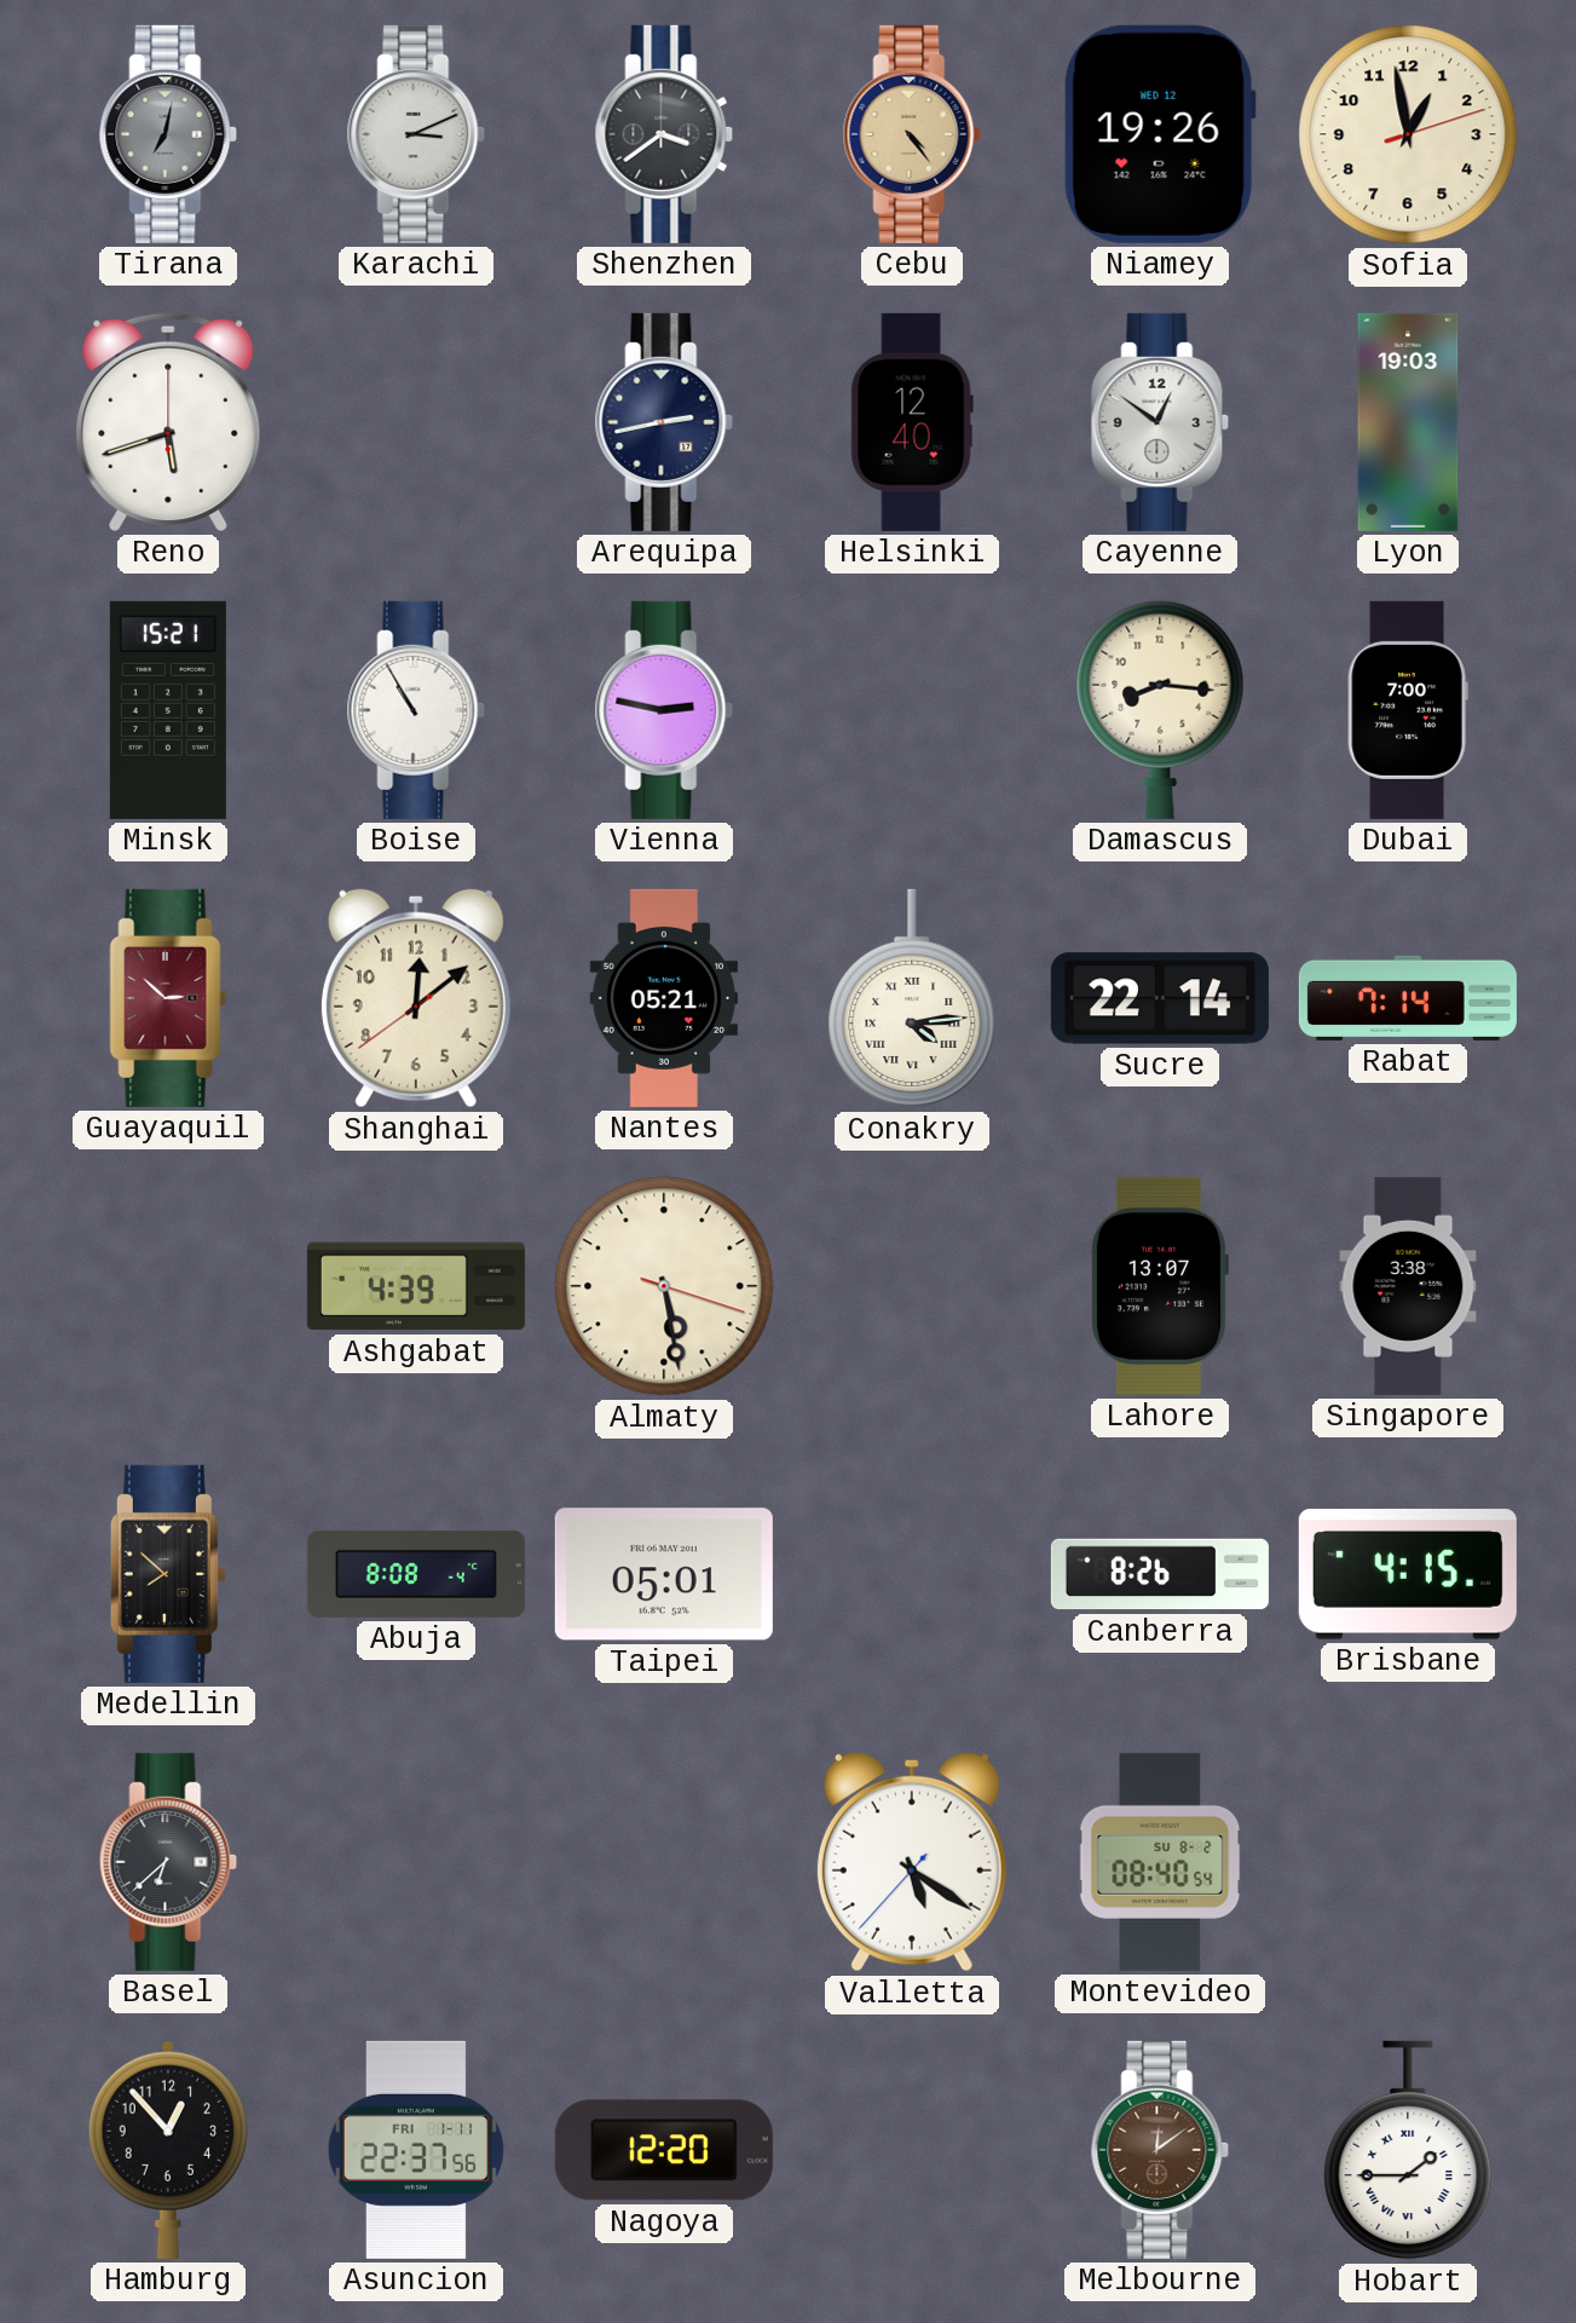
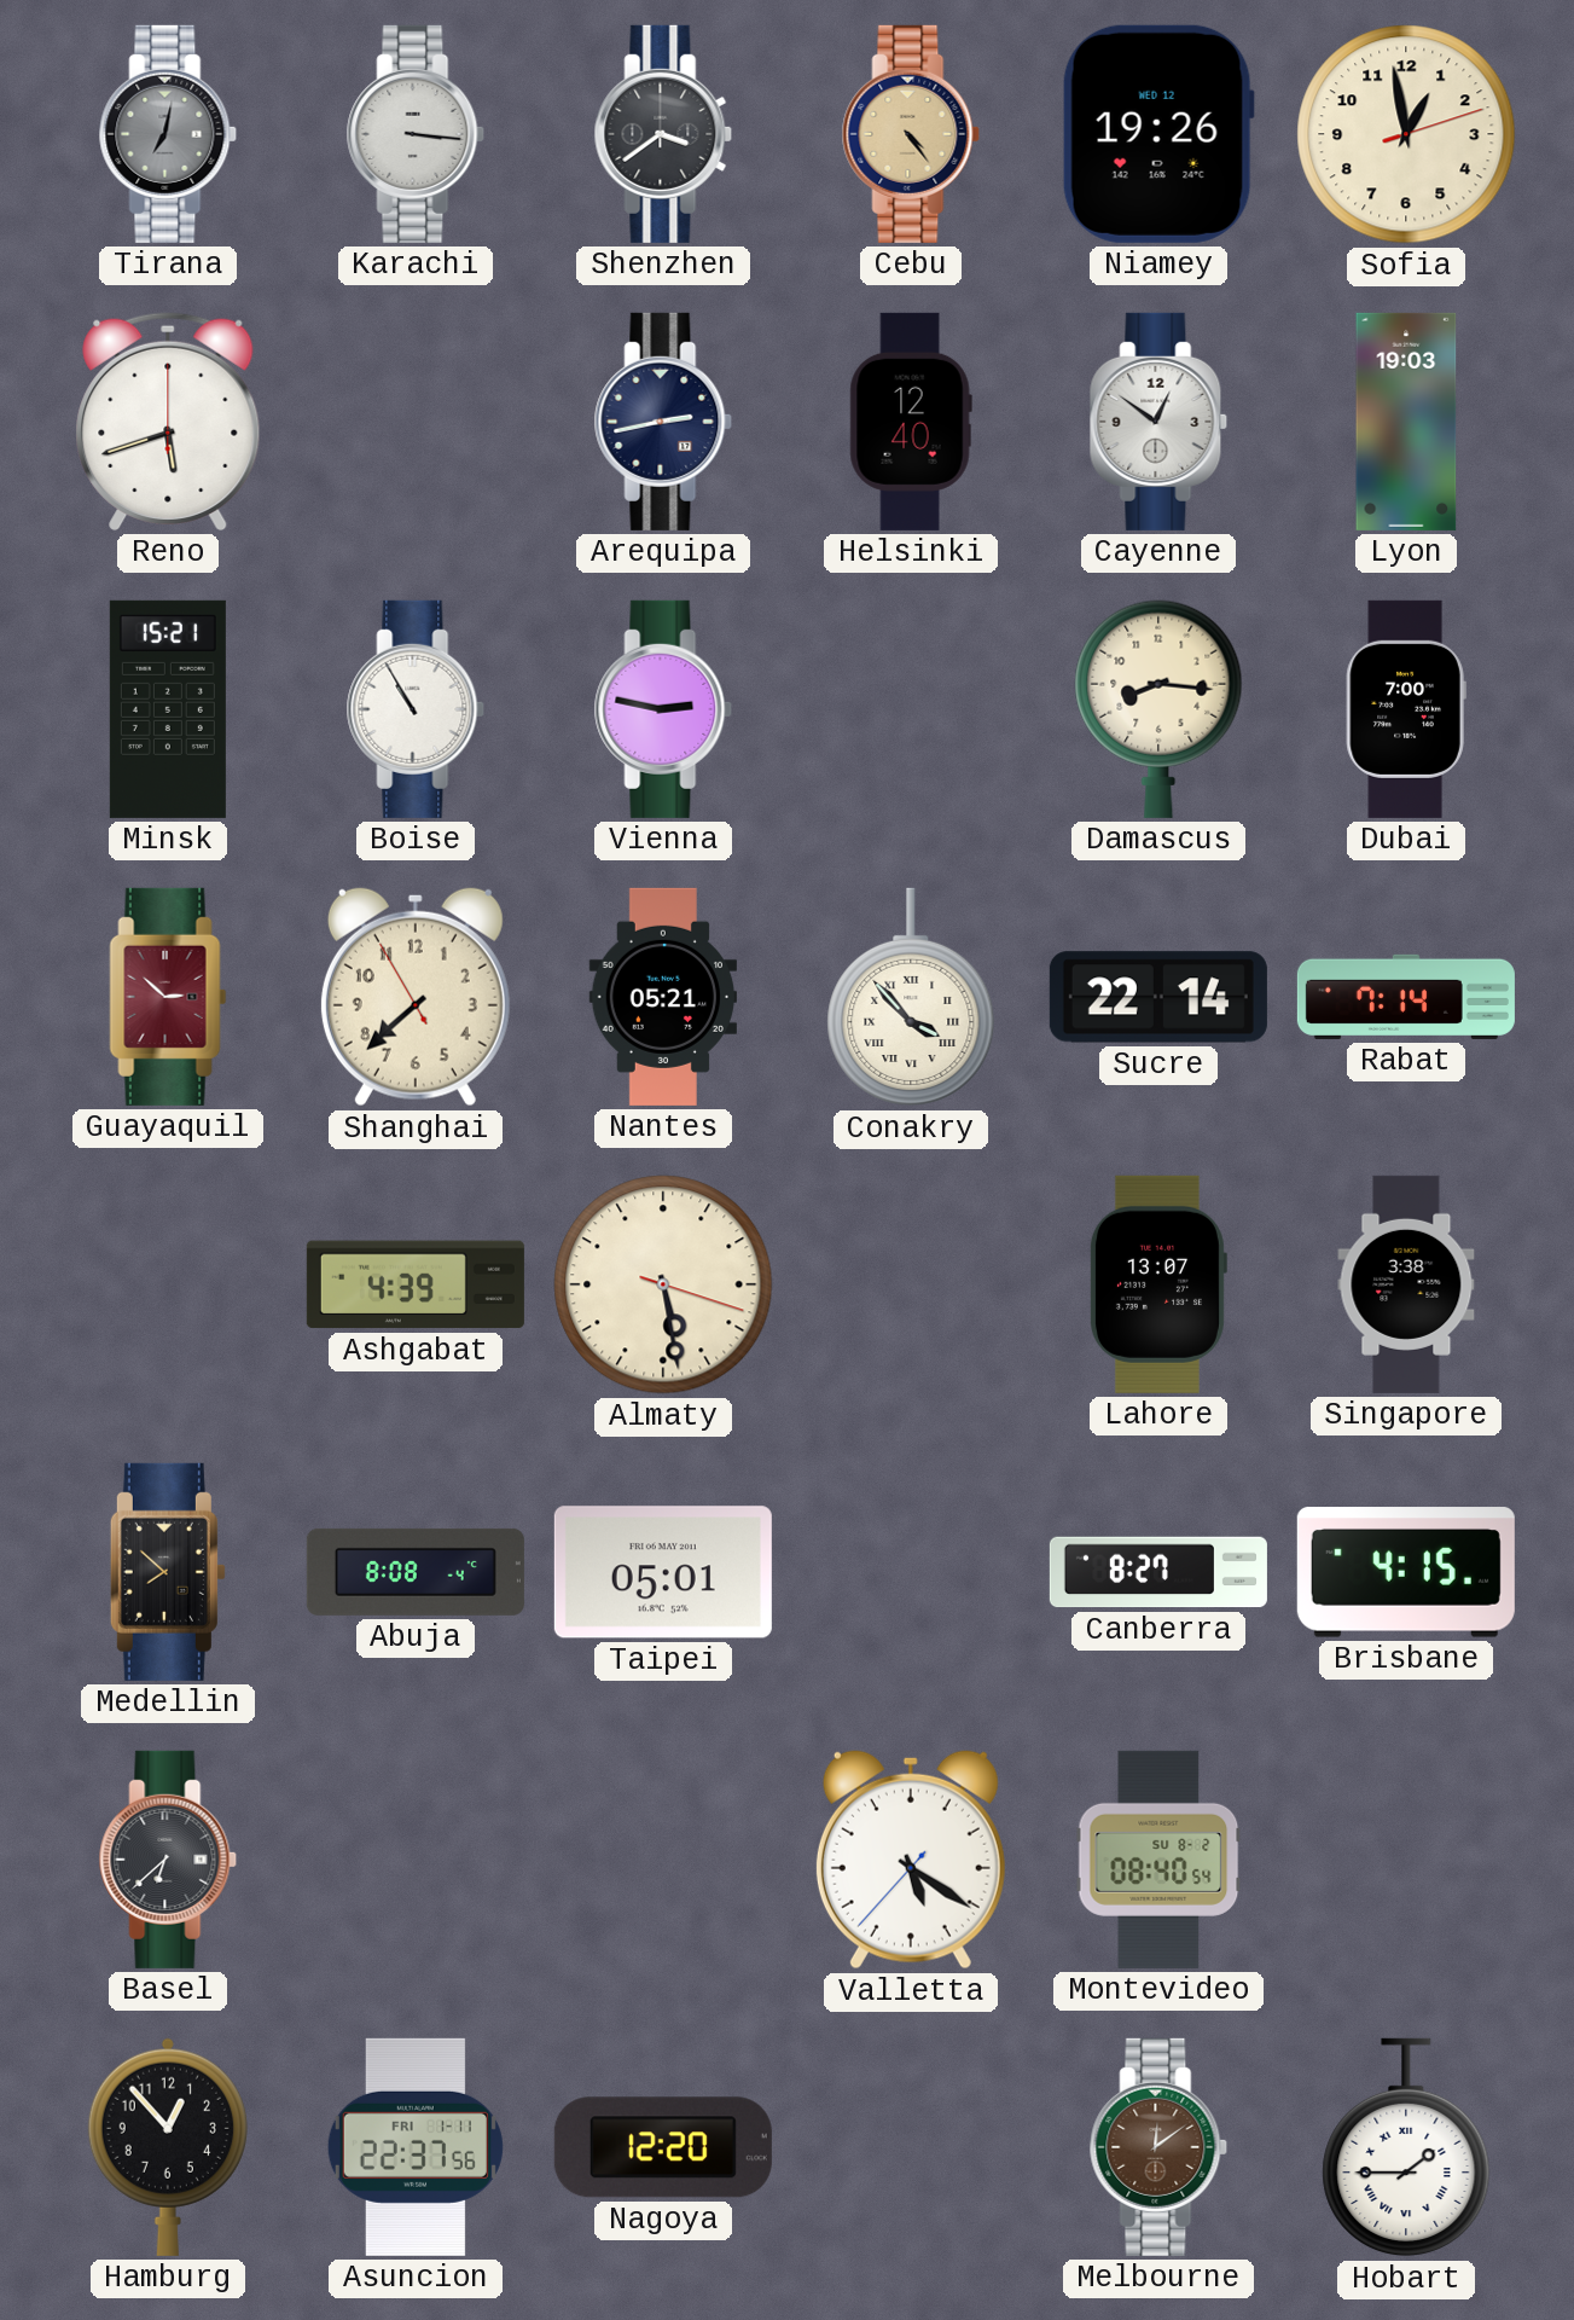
Karachi: 3:11 -> 3:16
Shanghai: 12:08 -> 7:37
Conakry: 4:14 -> 3:53
Canberra: 8:26 -> 8:27
